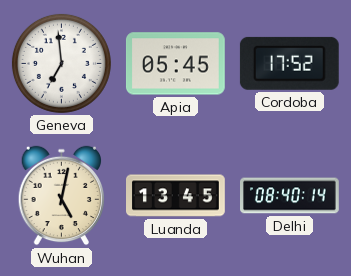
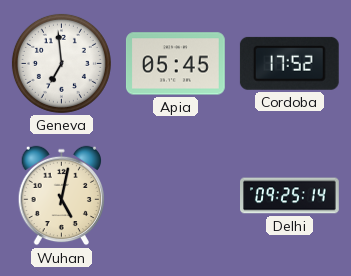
Luanda: 13:45 -> none
Delhi: 08:40 -> 09:25
